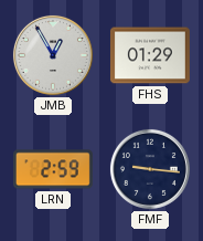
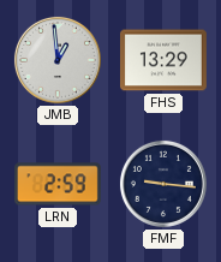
JMB: 12:55 -> 12:59
FHS: 01:29 -> 13:29
